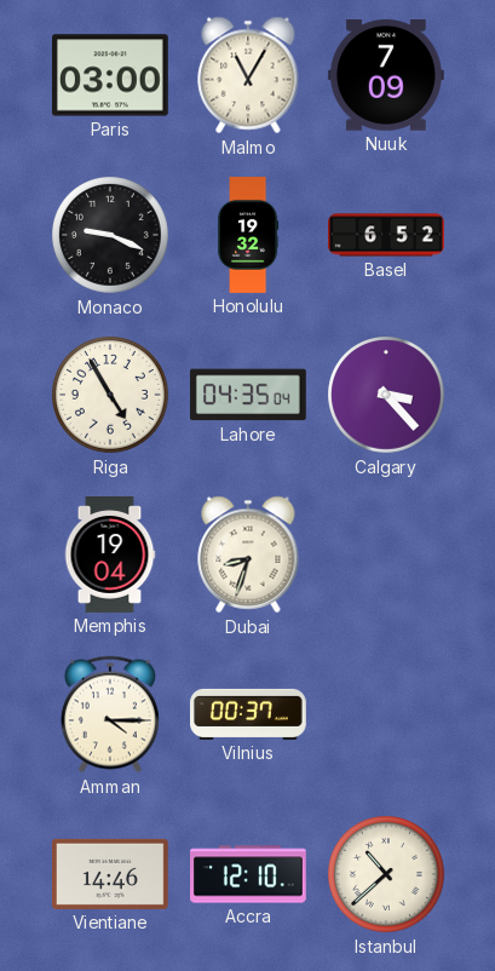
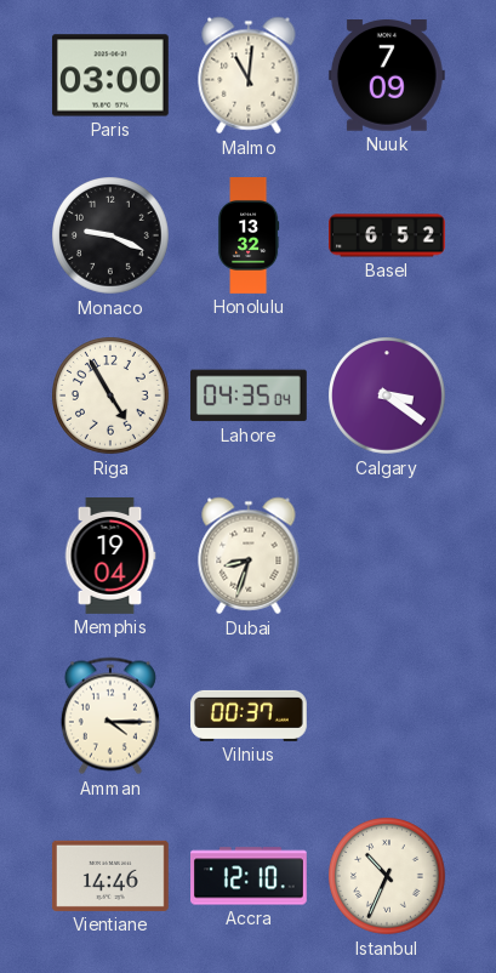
Malmo: 11:05 -> 11:01
Honolulu: 19:32 -> 13:32
Calgary: 3:23 -> 3:21
Istanbul: 10:38 -> 10:34
